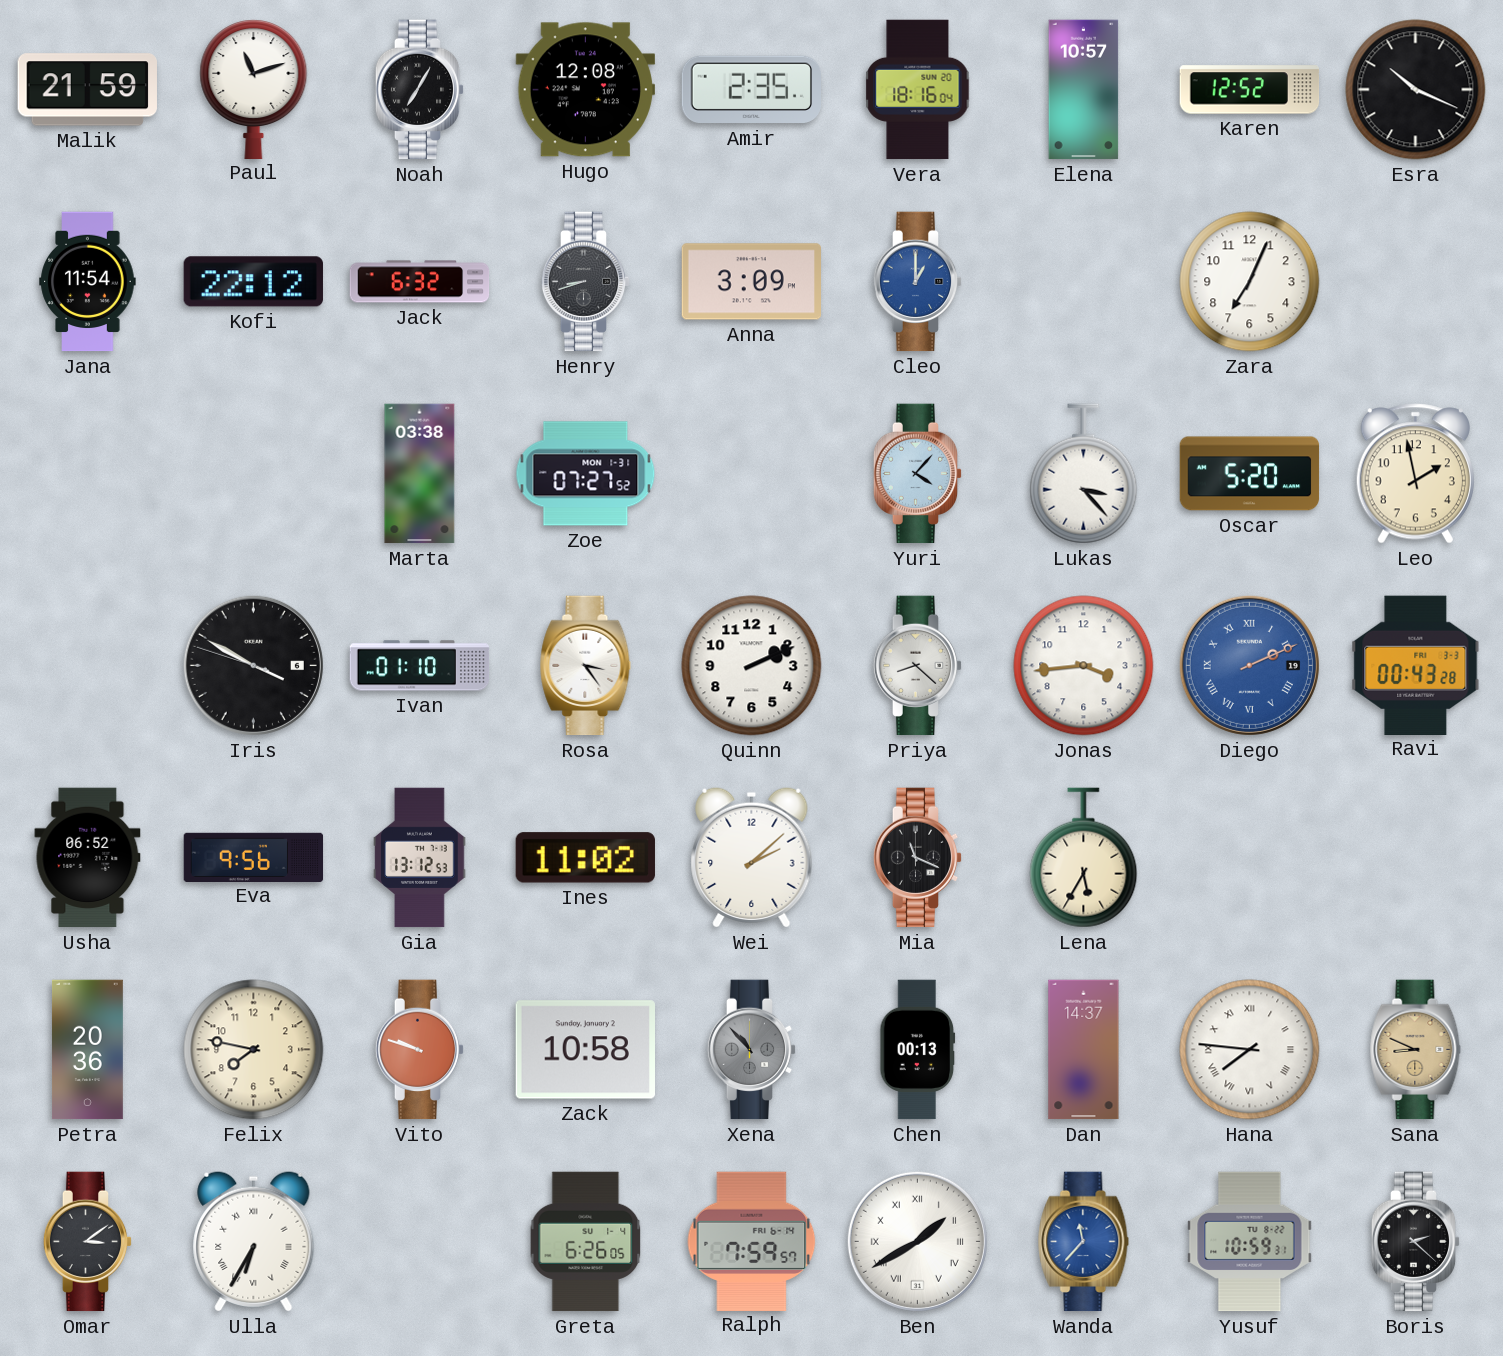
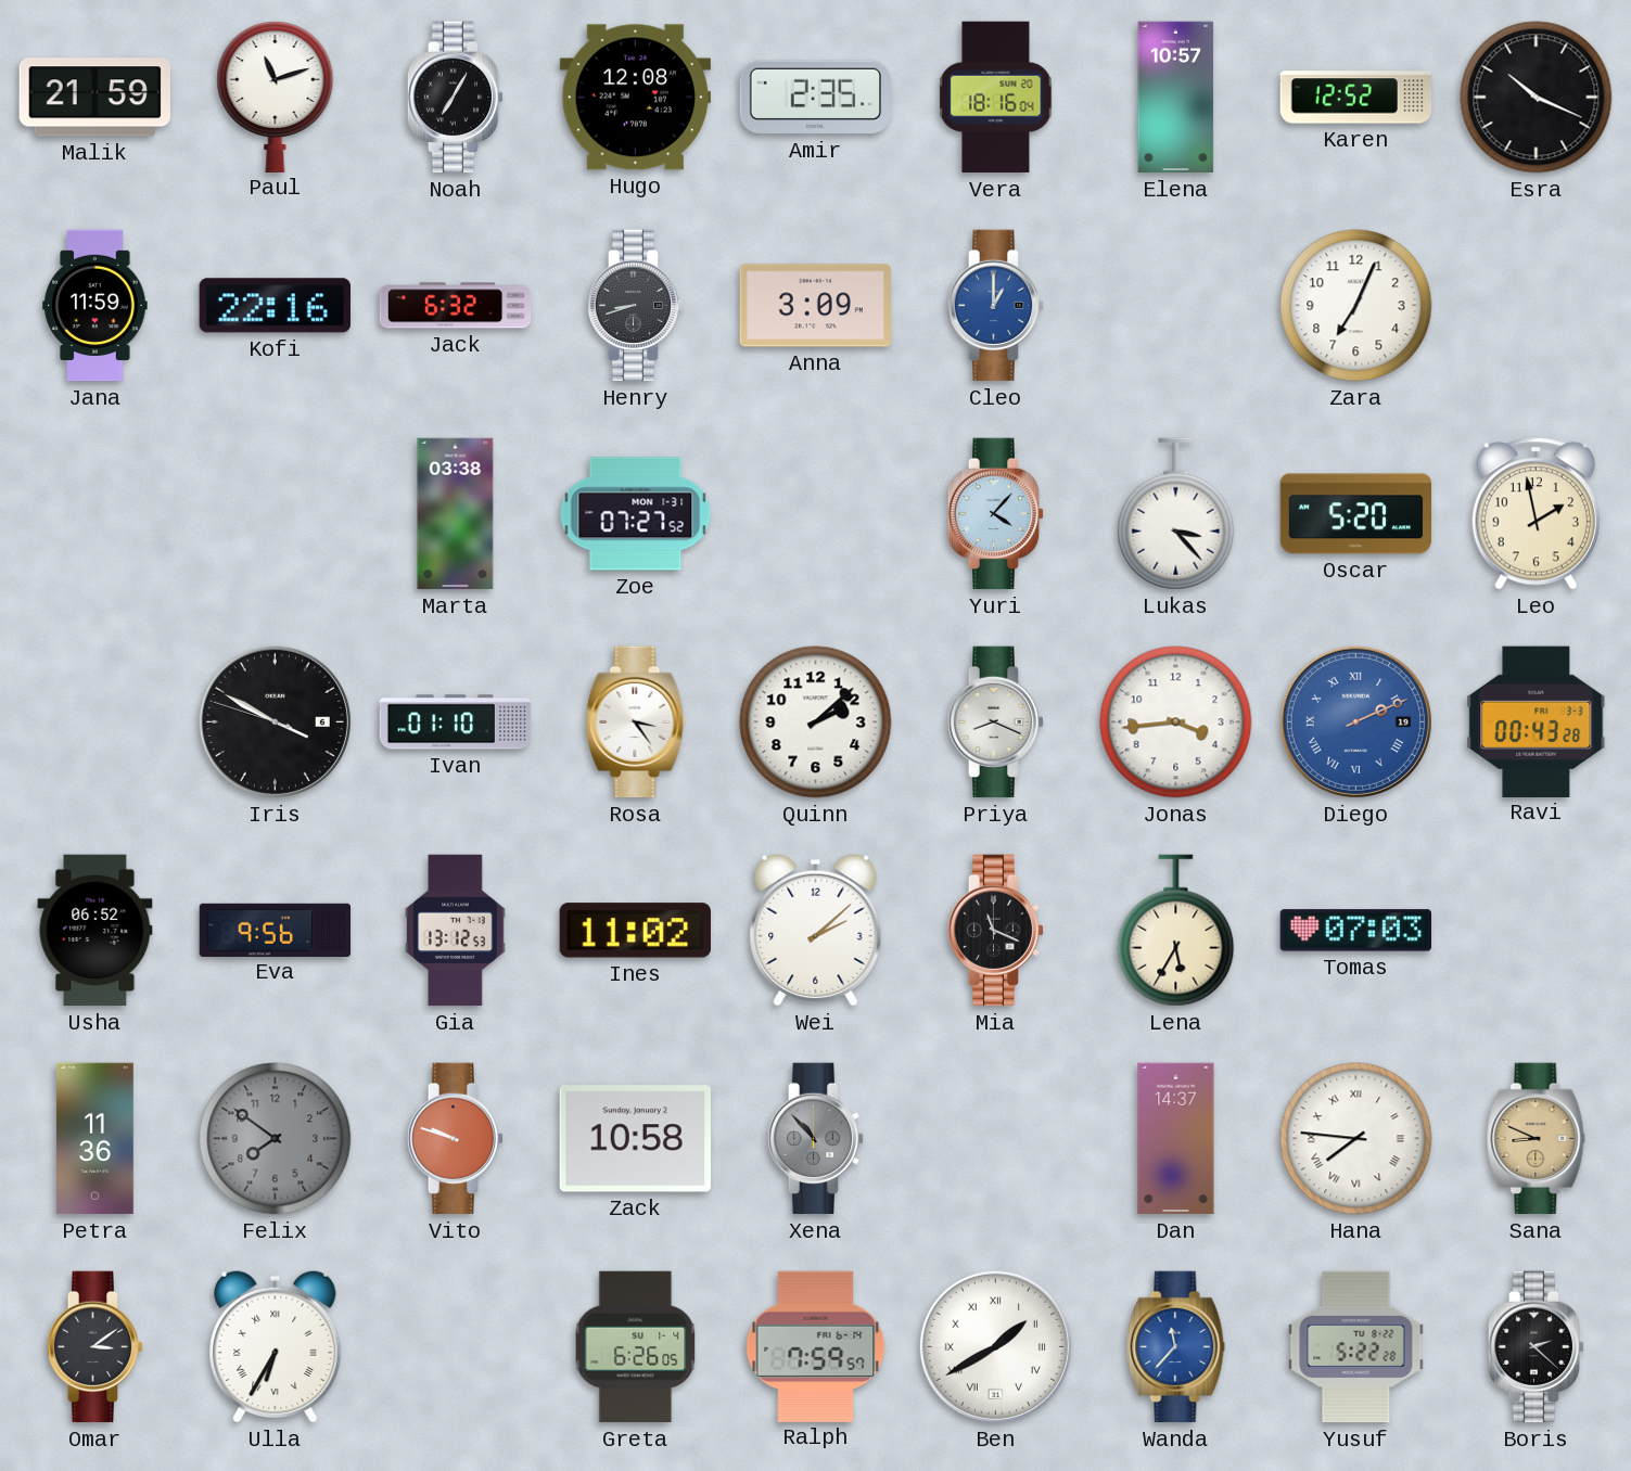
Jana: 11:54 -> 11:59
Kofi: 22:12 -> 22:16
Quinn: 2:11 -> 2:08
Priya: 8:22 -> 8:19
Tomas: none -> 07:03
Petra: 20:36 -> 11:36
Felix: 7:47 -> 7:51
Felix dial: cream -> grey
Chen: 00:13 -> none
Yusuf: 10:59 -> 5:22
